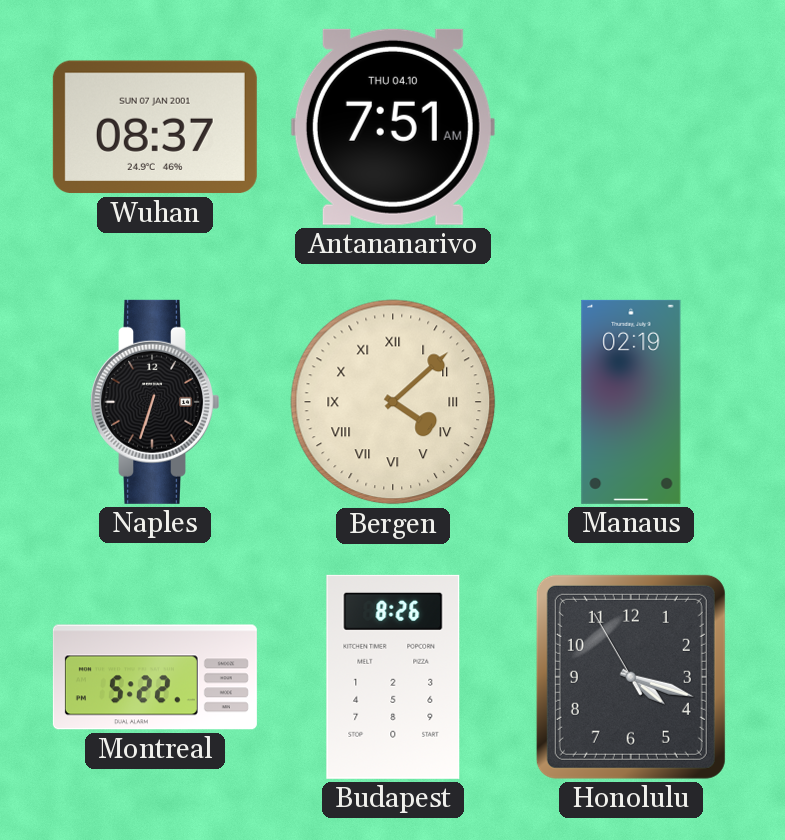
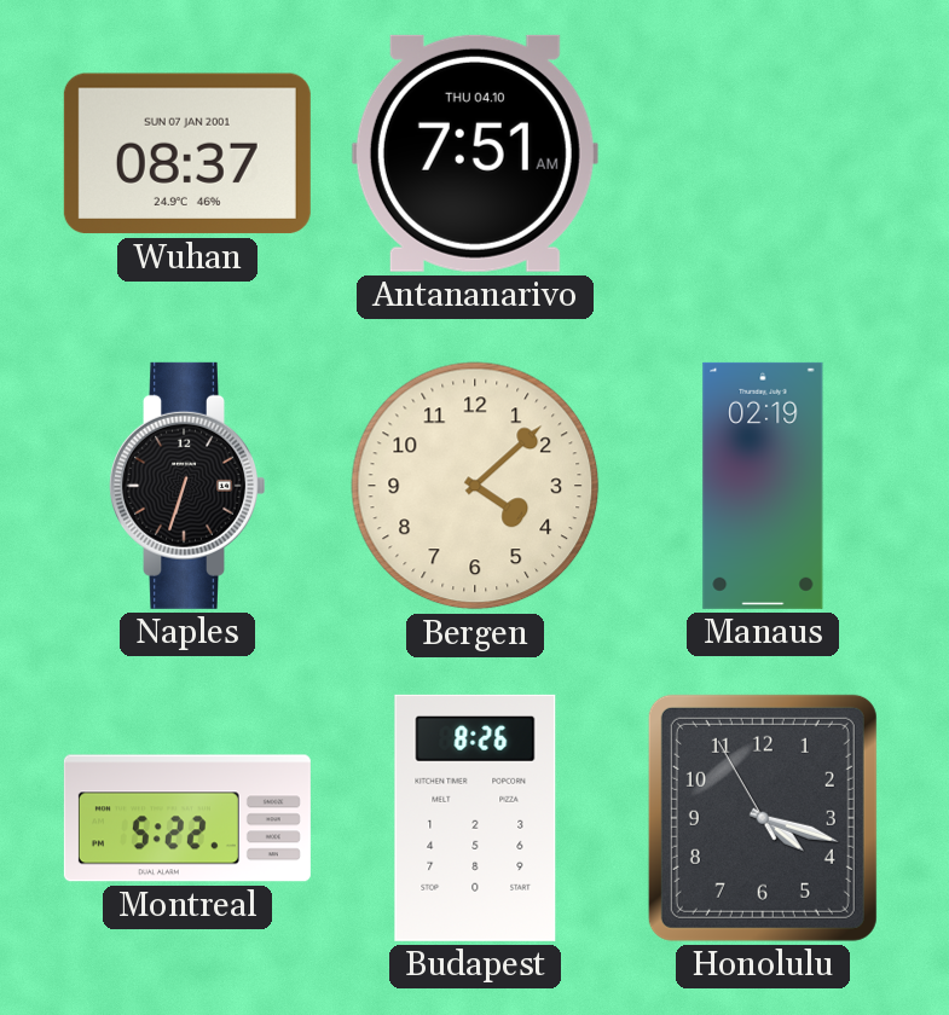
Bergen numerals: Roman -> Arabic
